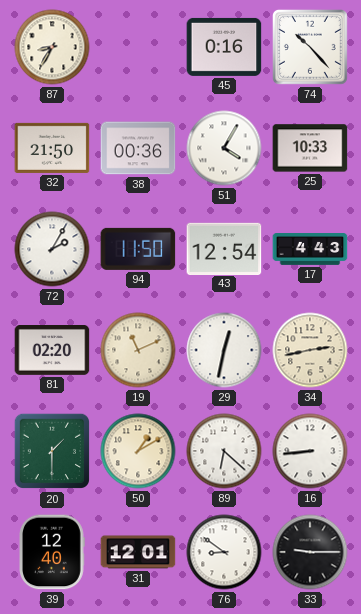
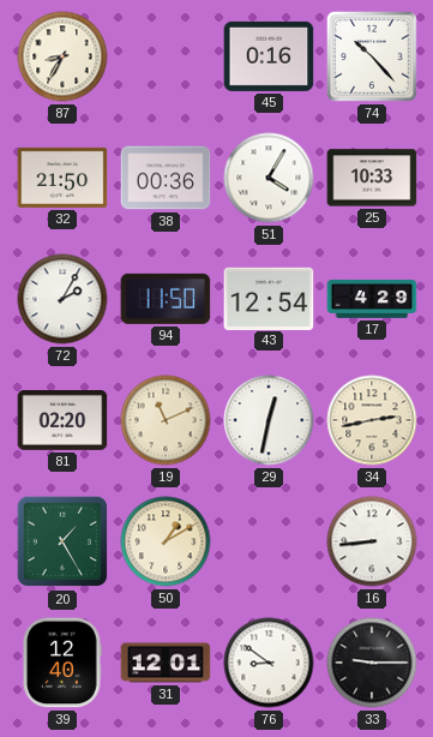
17: 4:43 -> 4:29
20: 1:30 -> 1:25
89: 6:22 -> none
